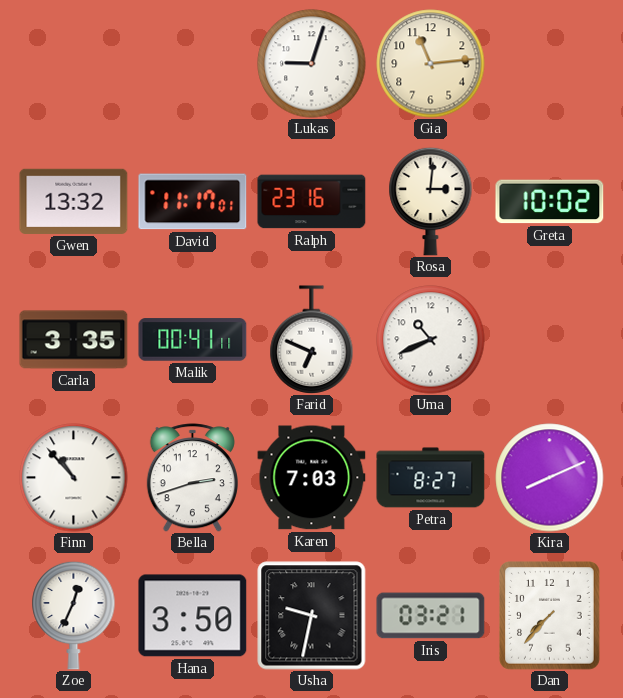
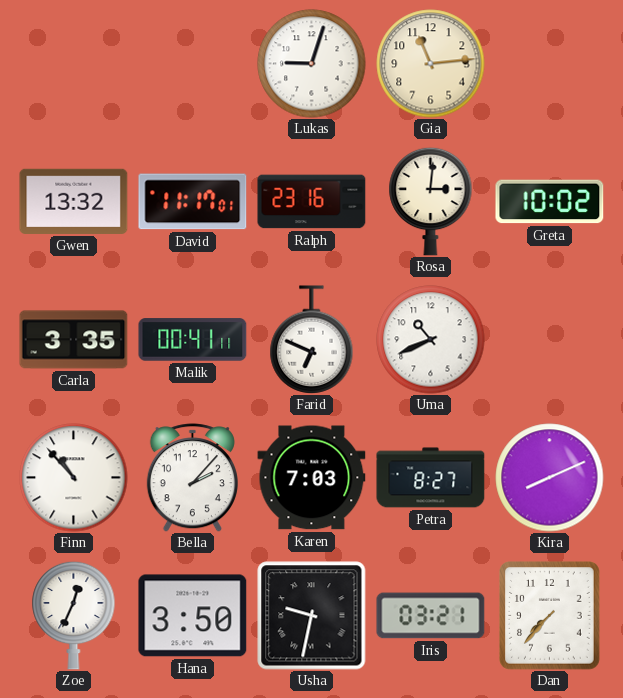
Bella: 2:42 -> 2:07
